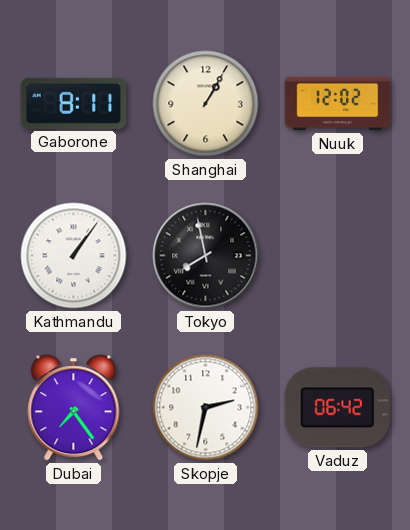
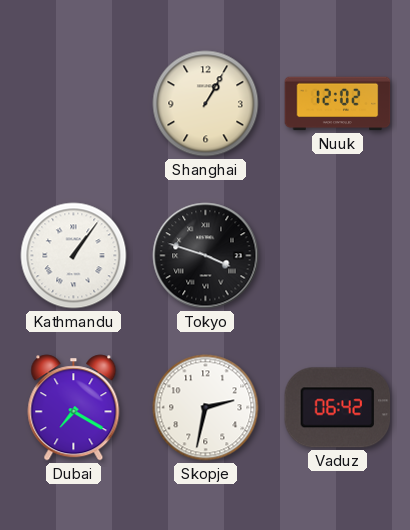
Gaborone: 8:11 -> none
Tokyo: 7:58 -> 3:48
Dubai: 7:24 -> 7:20
